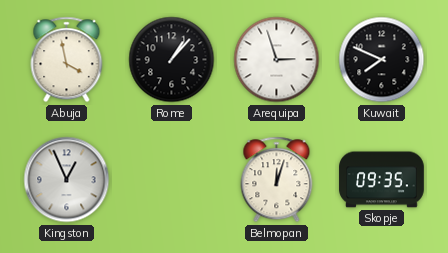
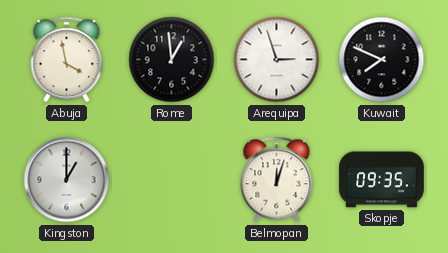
Rome: 1:07 -> 12:59
Kingston: 12:56 -> 1:00
